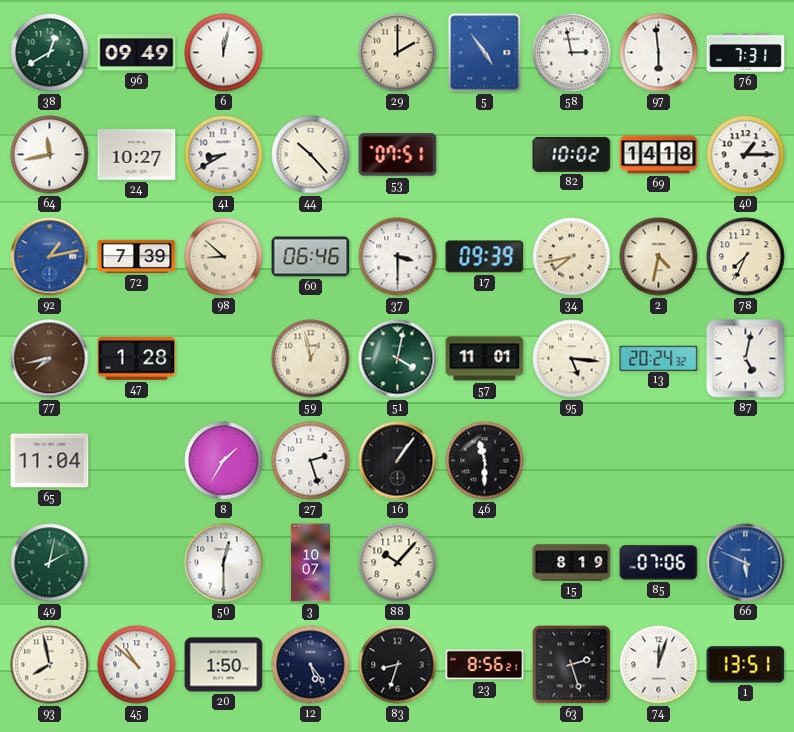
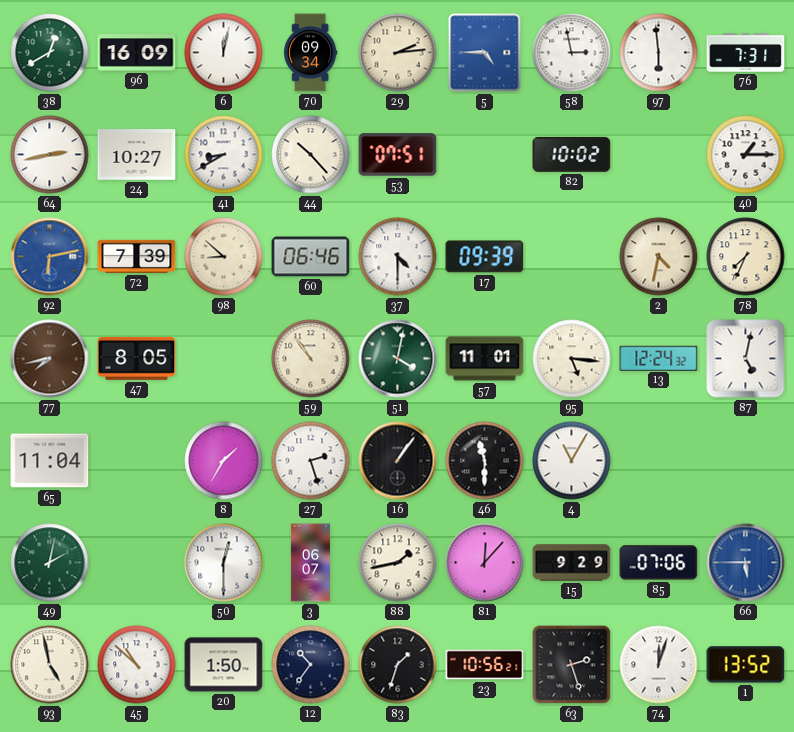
96: 09:49 -> 16:09
70: none -> 09:34
29: 2:00 -> 2:14
5: 4:54 -> 4:45
64: 11:43 -> 2:43
69: 14:18 -> none
92: 1:13 -> 6:13
37: 3:30 -> 4:30
34: 7:43 -> none
47: 1:28 -> 8:05
59: 12:58 -> 10:54
13: 20:24 -> 12:24
4: none -> 11:05
3: 10:07 -> 06:07
88: 10:07 -> 1:43
81: none -> 12:07
15: 8:19 -> 9:29
66: 5:49 -> 5:45
93: 7:58 -> 4:58
12: 5:24 -> 10:36
83: 8:33 -> 1:33
23: 8:56 -> 10:56
1: 13:51 -> 13:52
